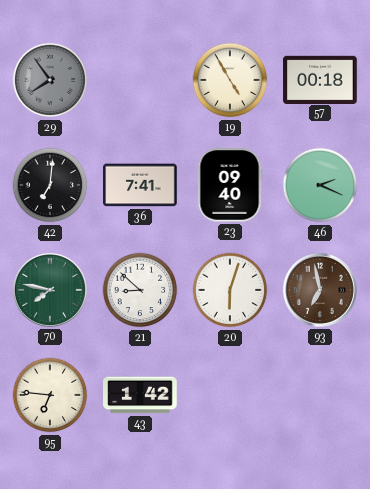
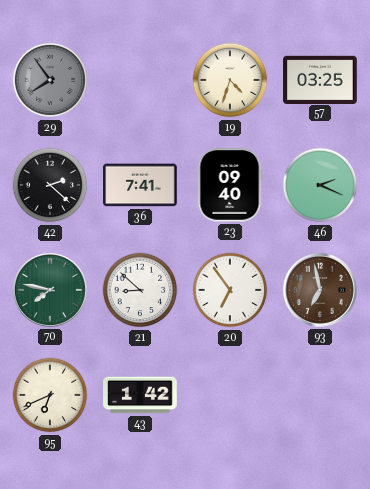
19: 4:55 -> 4:33
57: 00:18 -> 03:25
42: 7:01 -> 2:22
20: 6:03 -> 6:54
95: 6:46 -> 6:41
